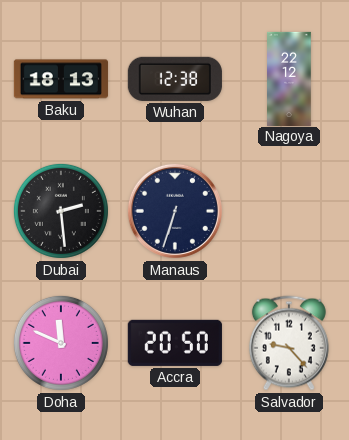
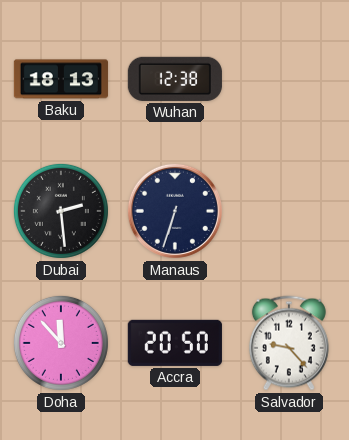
Nagoya: 22:12 -> none
Doha: 11:49 -> 11:53
